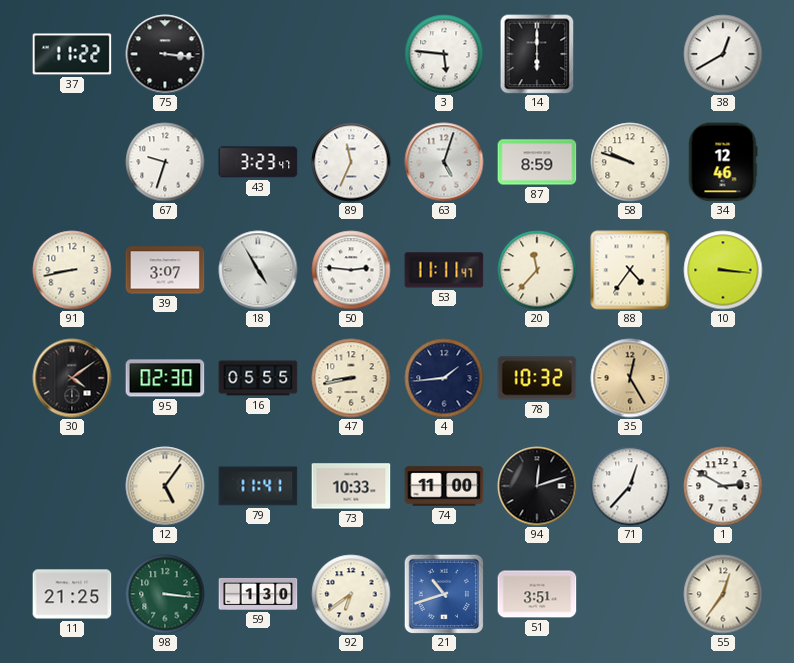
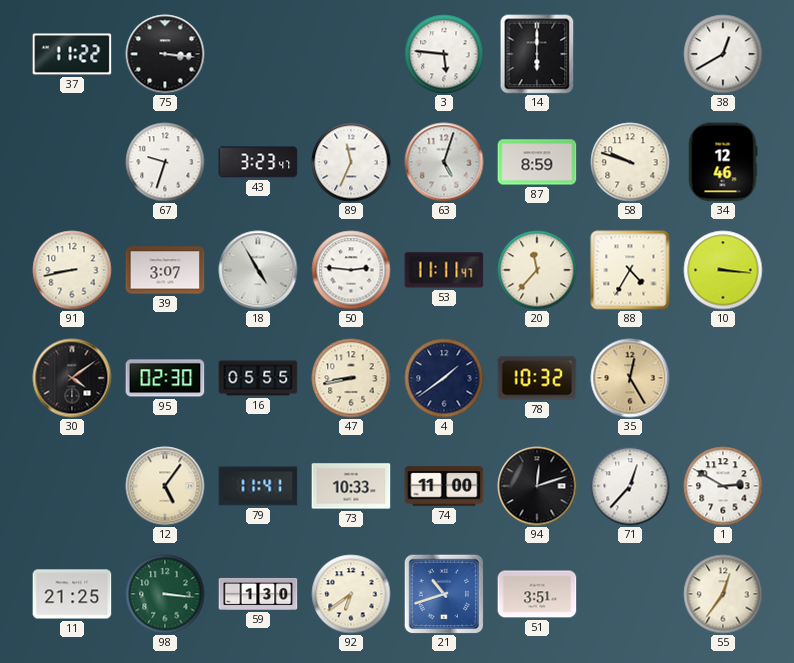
88: 4:36 -> 4:35
4: 1:44 -> 1:39
